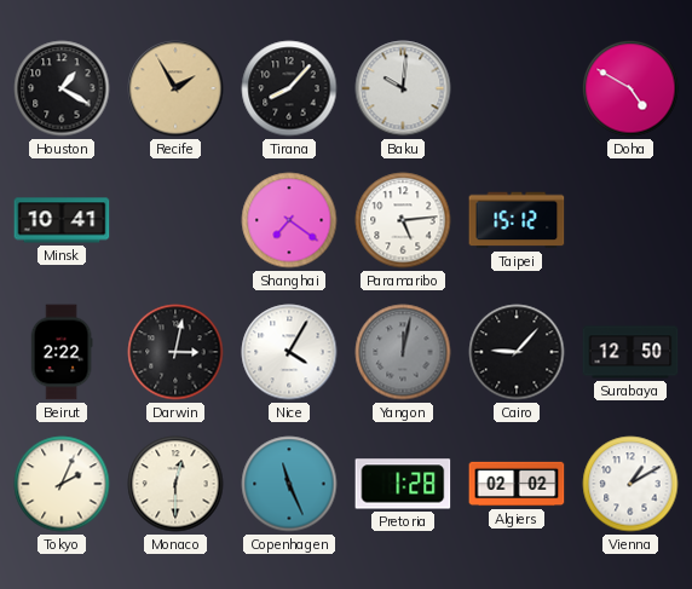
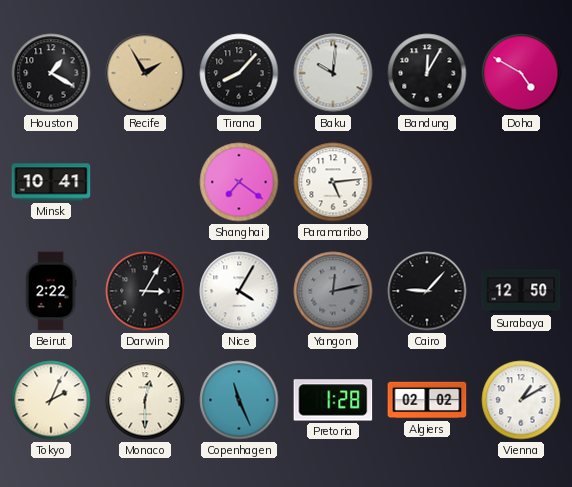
Bandung: none -> 12:05
Taipei: 15:12 -> none
Darwin: 3:02 -> 3:05
Yangon: 12:02 -> 12:13
